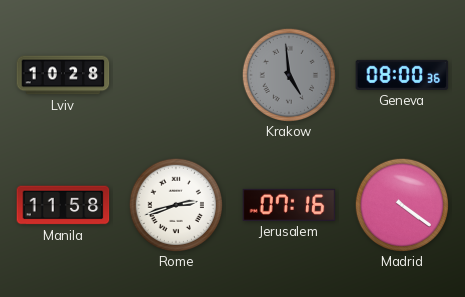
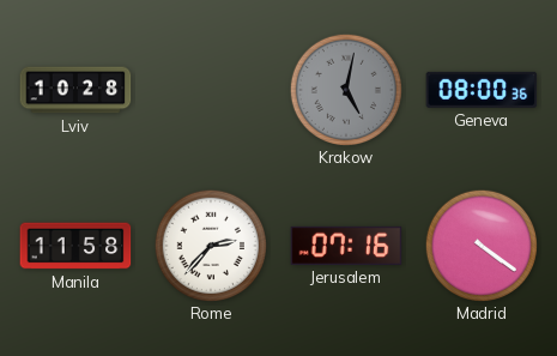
Krakow: 4:59 -> 5:02
Rome: 2:42 -> 2:37
